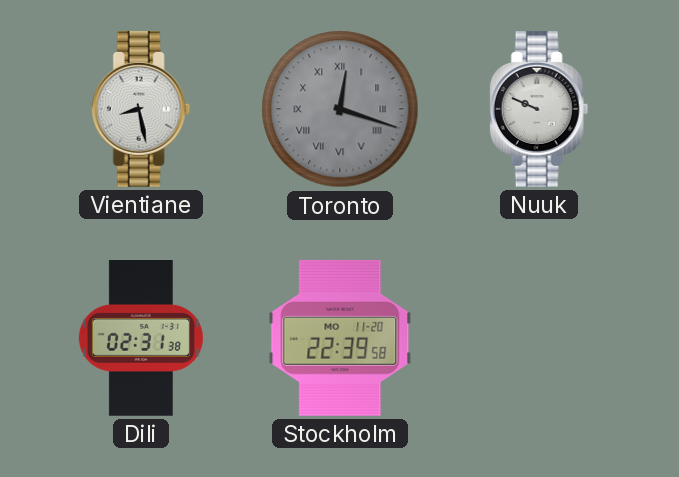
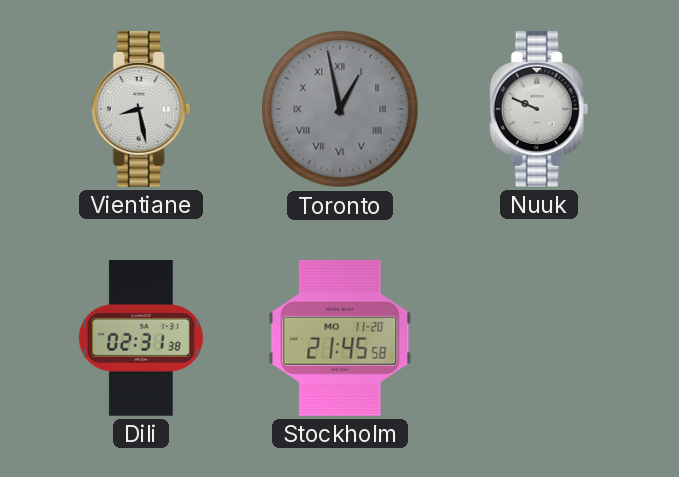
Toronto: 12:18 -> 12:58
Stockholm: 22:39 -> 21:45
